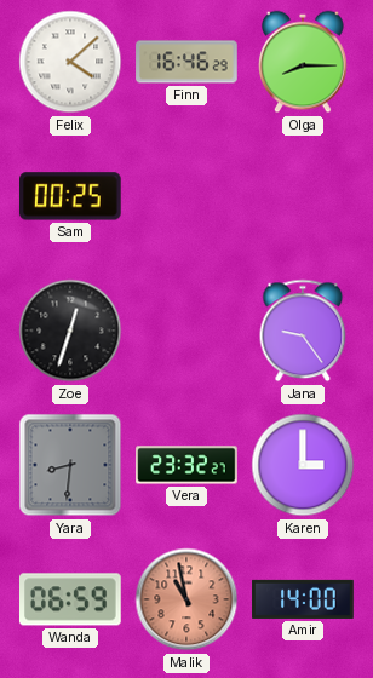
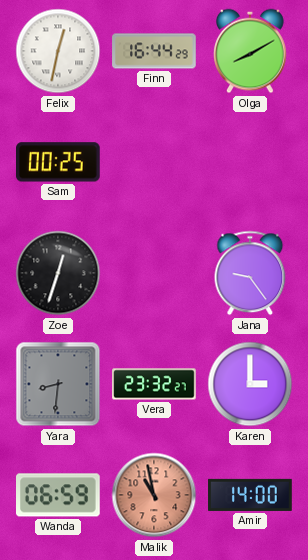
Felix: 4:08 -> 12:32
Finn: 16:46 -> 16:44
Olga: 8:15 -> 8:10
